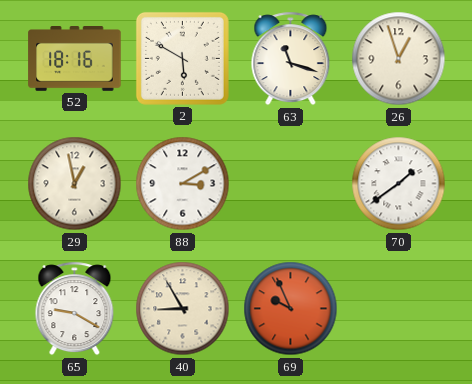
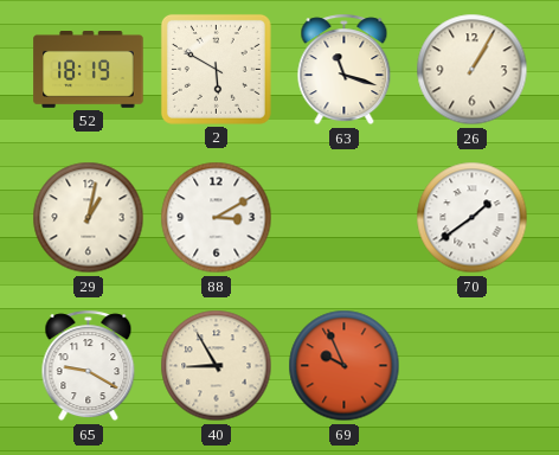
52: 18:16 -> 18:19
26: 12:57 -> 1:05
29: 12:58 -> 1:02
